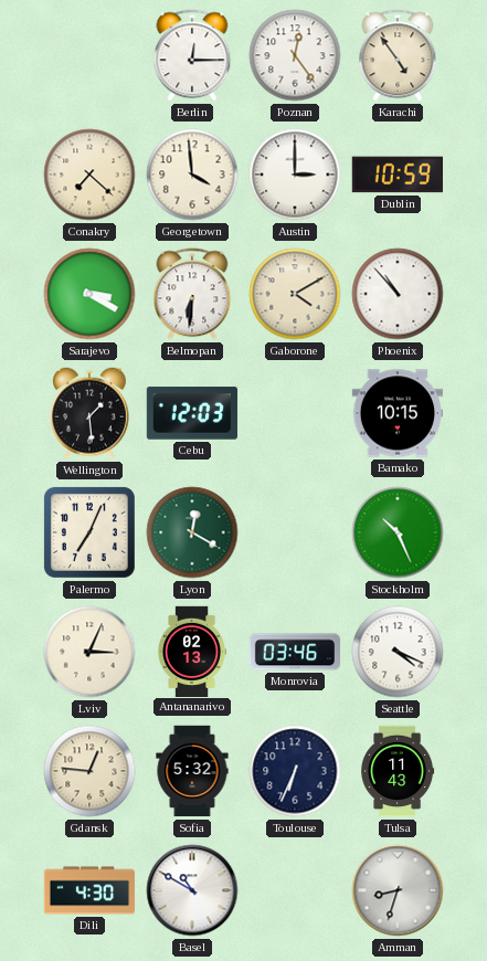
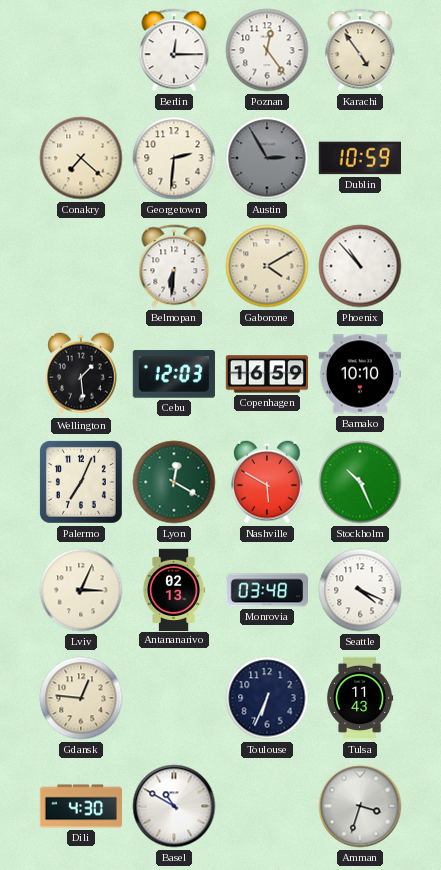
Georgetown: 3:59 -> 2:31
Austin: 3:00 -> 2:55
Austin dial: white -> grey
Sarajevo: 3:20 -> none
Copenhagen: none -> 16:59
Bamako: 10:15 -> 10:10
Nashville: none -> 5:50
Monrovia: 03:46 -> 03:48
Sofia: 5:32 -> none
Amman: 8:33 -> 3:33
